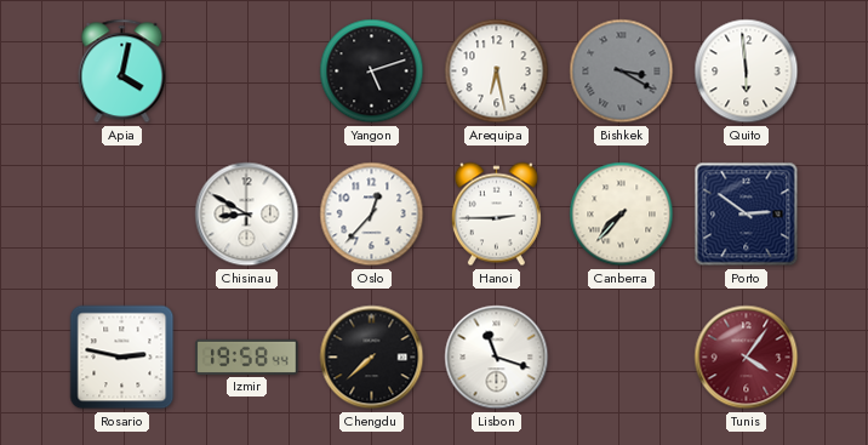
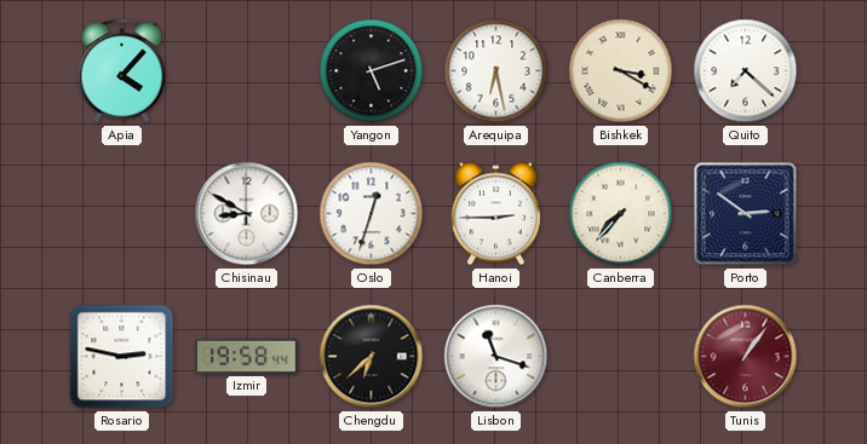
Apia: 4:02 -> 4:07
Bishkek dial: grey -> cream
Quito: 5:59 -> 7:22
Oslo: 12:37 -> 12:33
Chengdu: 7:38 -> 6:38
Tunis: 4:06 -> 1:06
